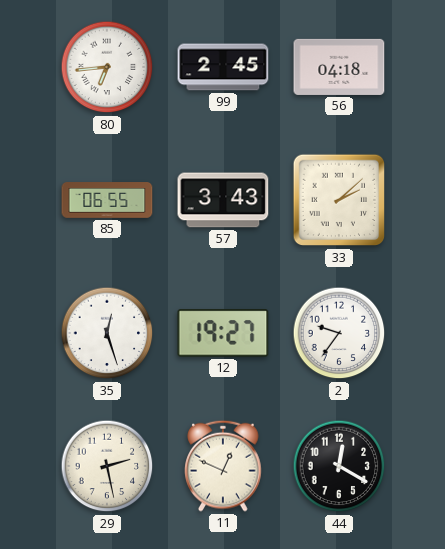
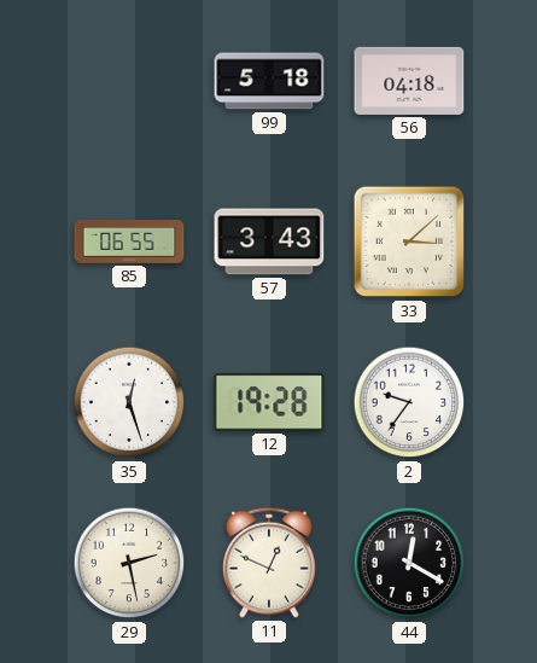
80: 6:44 -> none
99: 2:45 -> 5:18
33: 2:08 -> 3:08
12: 19:27 -> 19:28
